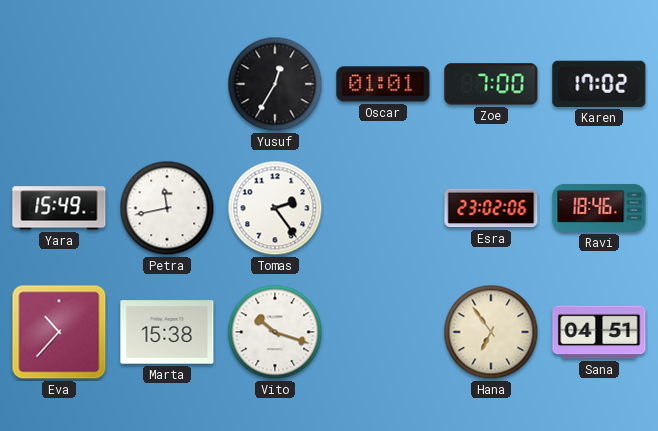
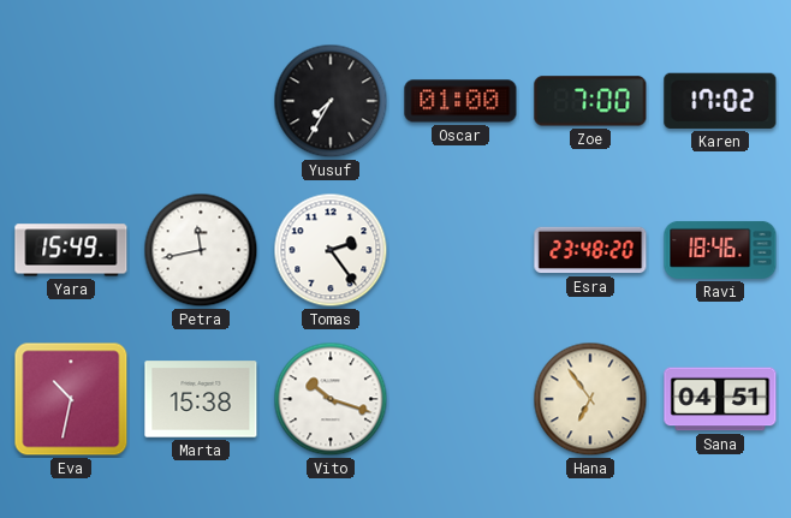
Yusuf: 12:35 -> 7:35
Oscar: 01:01 -> 01:00
Esra: 23:02 -> 23:48
Eva: 10:37 -> 10:32
